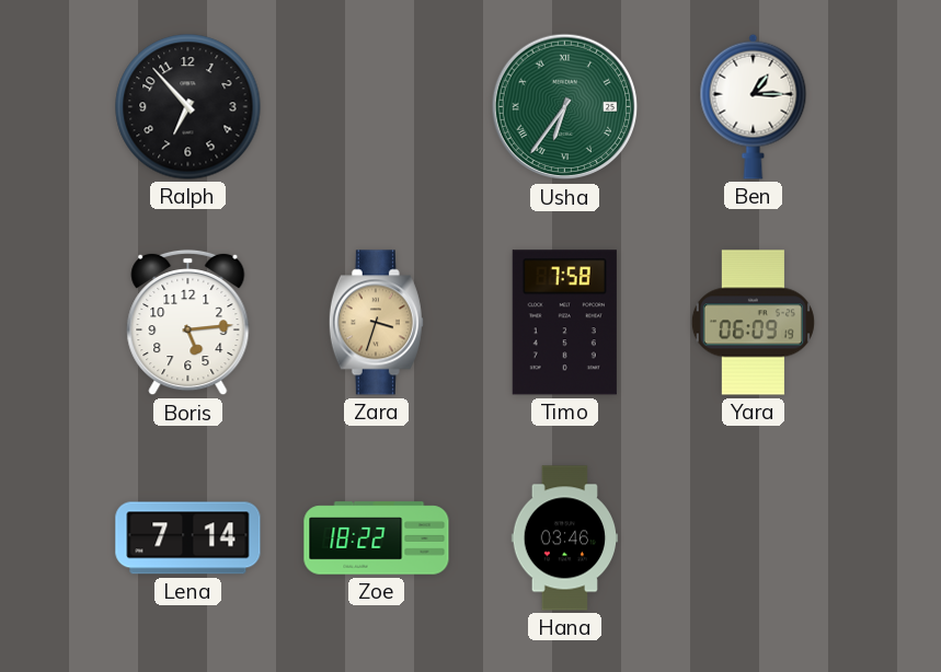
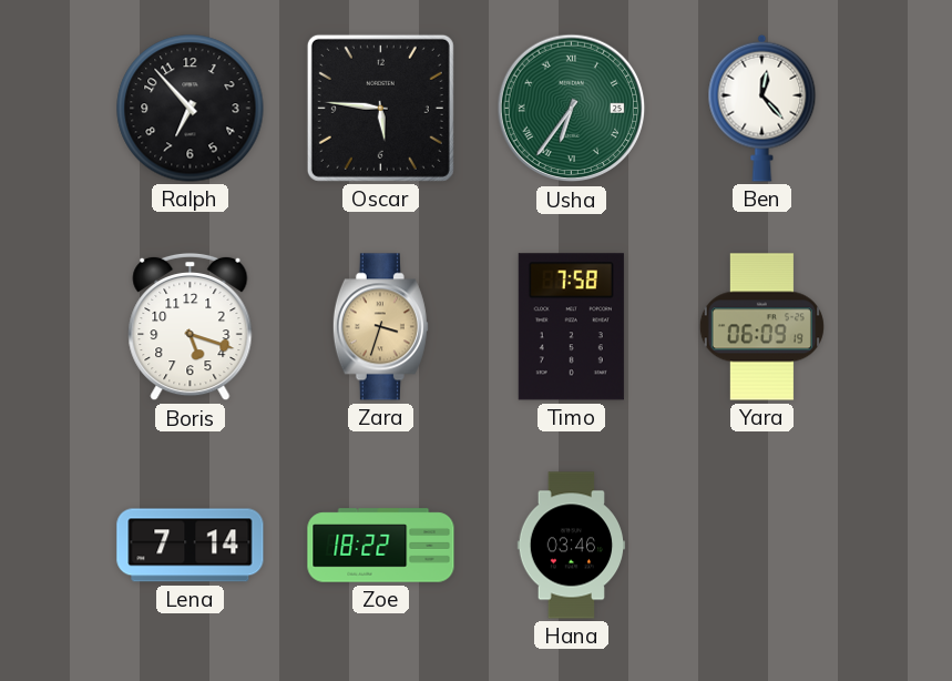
Oscar: none -> 5:46
Ben: 1:15 -> 12:23
Boris: 5:14 -> 5:18
